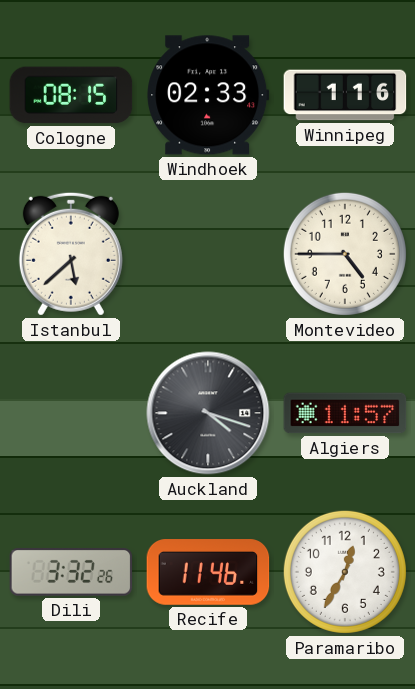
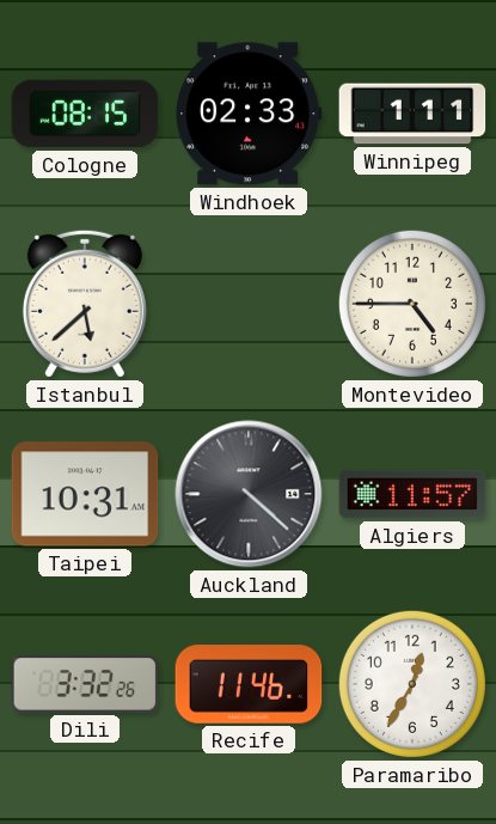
Winnipeg: 1:16 -> 1:11
Taipei: none -> 10:31
Auckland: 4:18 -> 4:22
